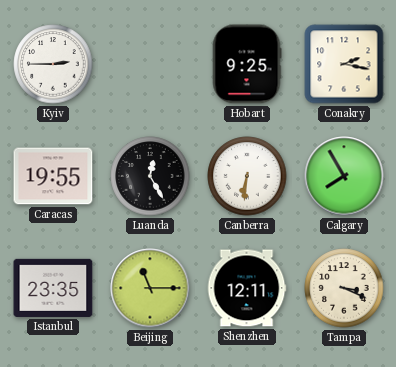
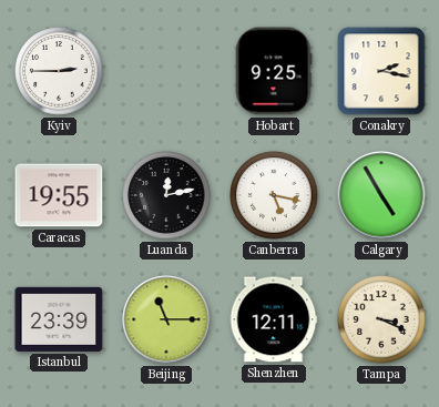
Luanda: 12:25 -> 12:13
Canberra: 6:31 -> 5:17
Calgary: 7:55 -> 4:55
Istanbul: 23:35 -> 23:39
